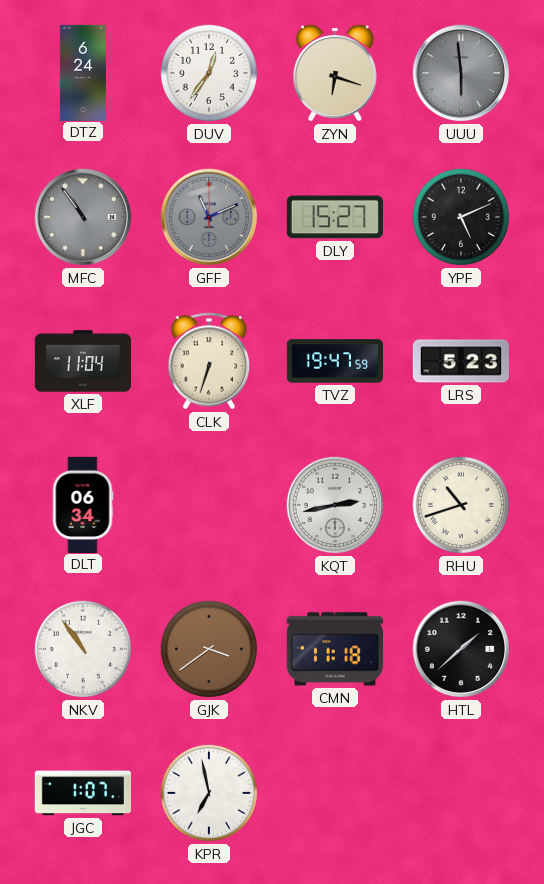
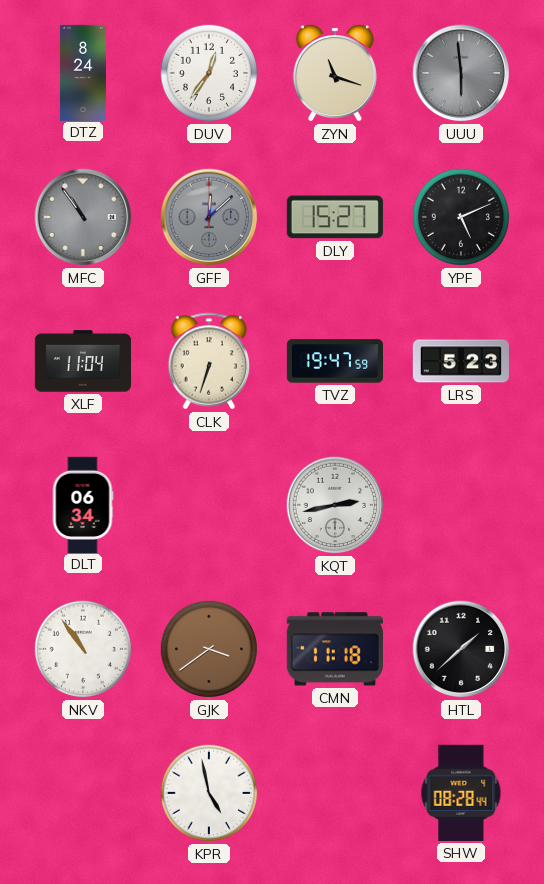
DTZ: 6:24 -> 8:24
ZYN: 6:18 -> 11:18
GFF: 11:11 -> 12:08
RHU: 10:42 -> none
JGC: 1:07 -> none
KPR: 6:58 -> 4:58
SHW: none -> 08:28
